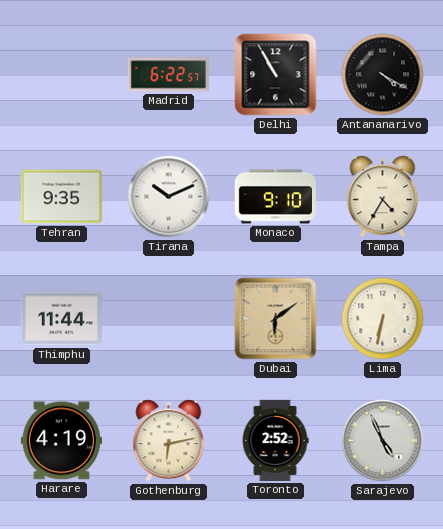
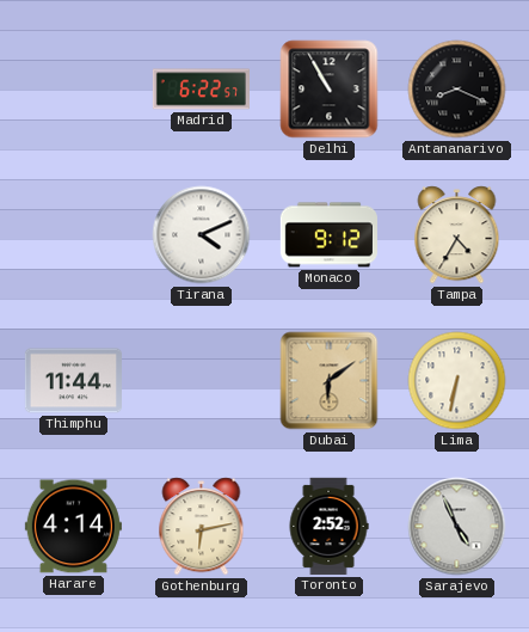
Antananarivo: 4:20 -> 8:19
Tehran: 9:35 -> none
Tirana: 10:11 -> 4:11
Monaco: 9:10 -> 9:12
Harare: 4:19 -> 4:14
